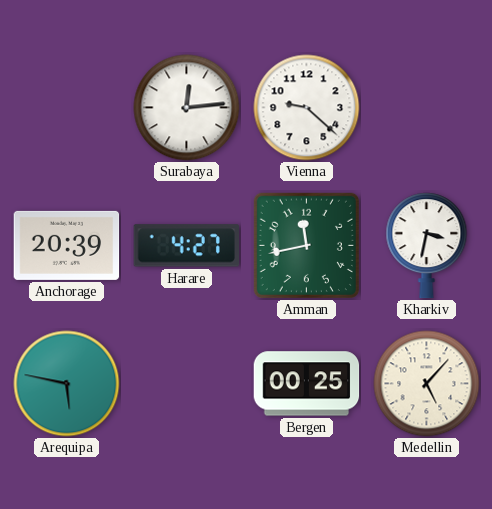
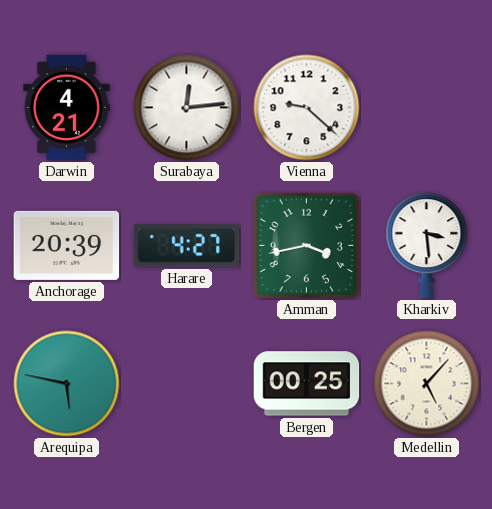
Darwin: none -> 4:21
Amman: 11:43 -> 3:43
Kharkiv: 3:32 -> 3:29
